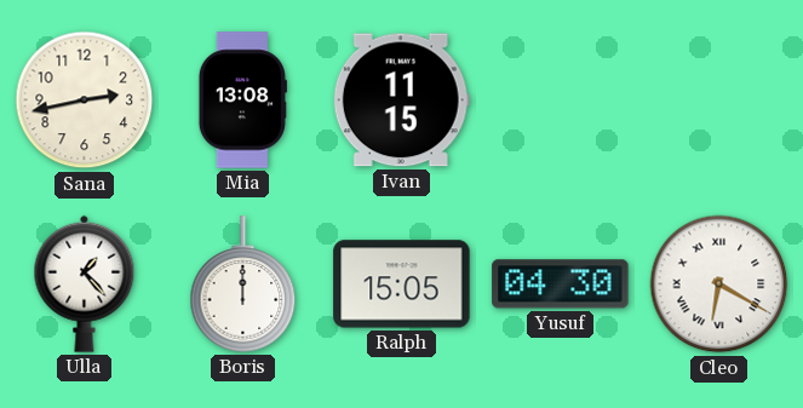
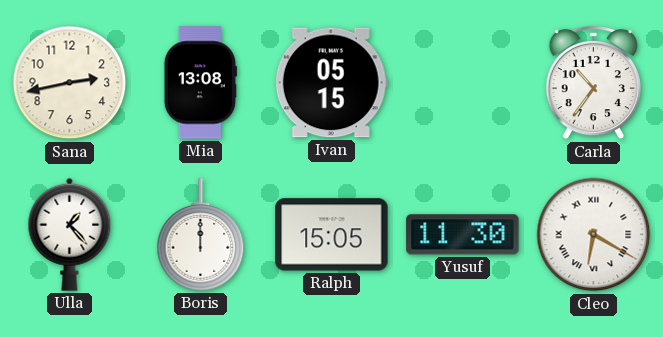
Ivan: 11:15 -> 05:15
Carla: none -> 10:36
Yusuf: 04:30 -> 11:30
